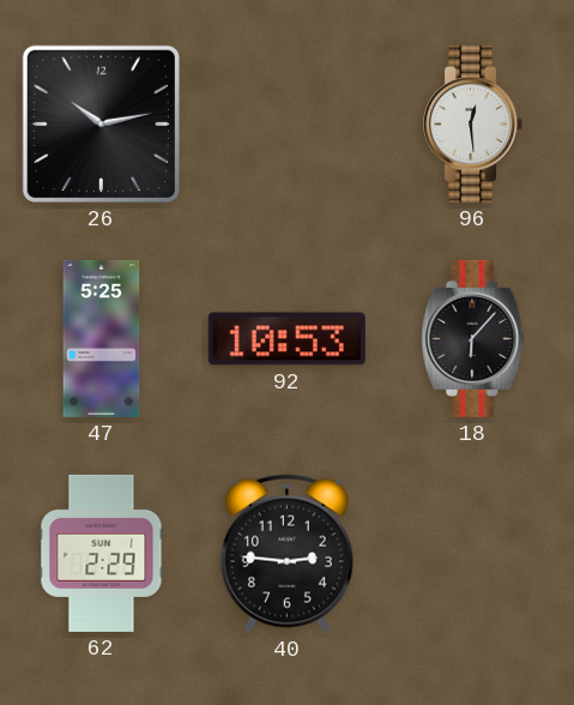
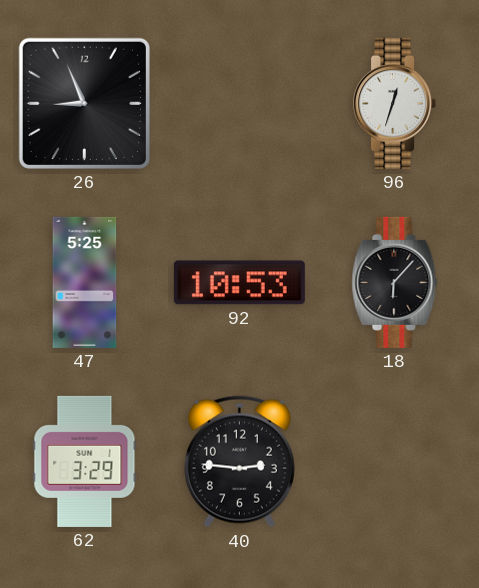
26: 10:13 -> 8:56
96: 12:29 -> 12:33
62: 2:29 -> 3:29
